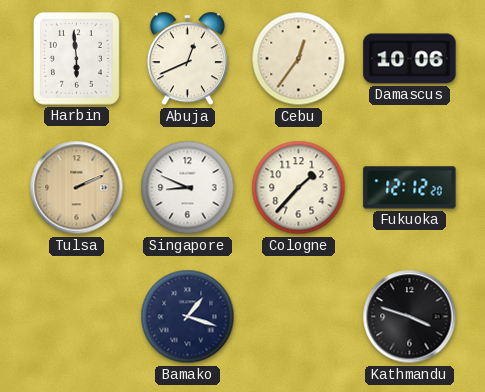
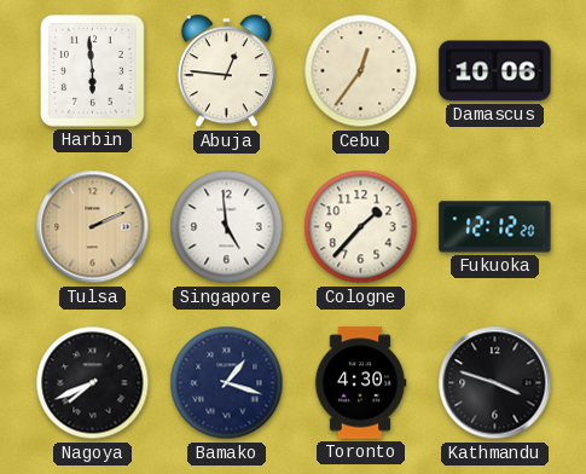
Abuja: 12:41 -> 12:46
Singapore: 8:49 -> 4:59
Nagoya: none -> 7:41
Toronto: none -> 4:30
